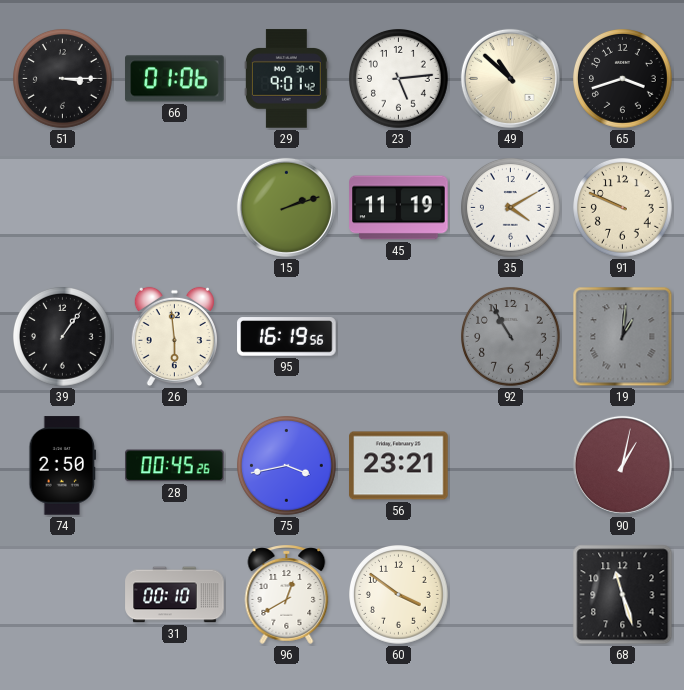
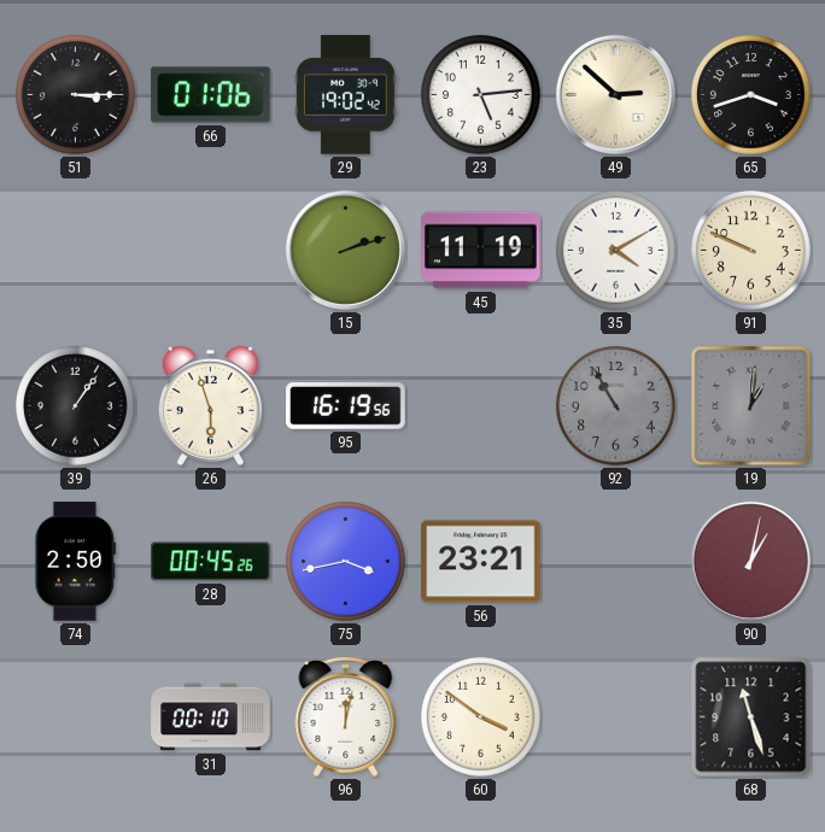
29: 9:01 -> 19:02
49: 10:52 -> 2:52
26: 5:59 -> 5:57
96: 12:40 -> 12:02
